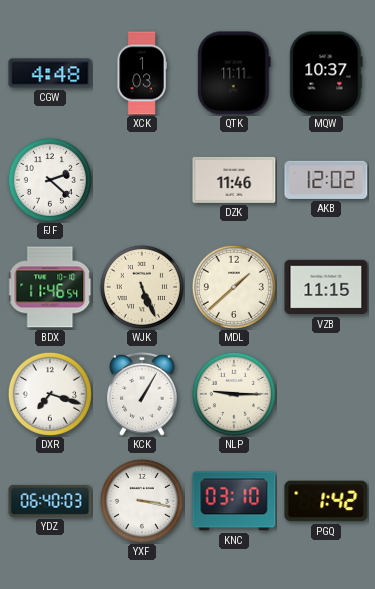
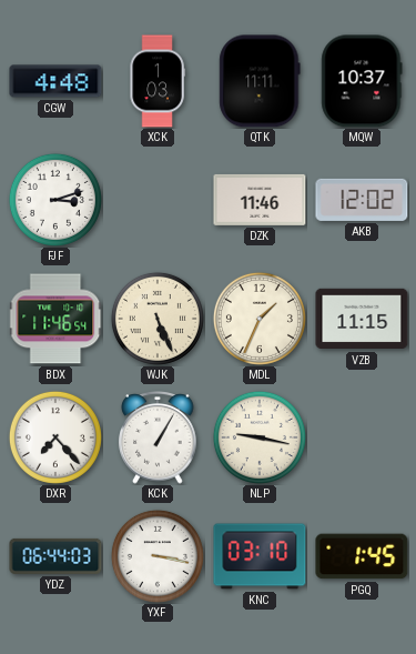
FJF: 2:22 -> 3:12
MDL: 1:38 -> 1:34
DXR: 7:18 -> 7:23
NLP: 9:15 -> 9:17
YDZ: 06:40 -> 06:44
PGQ: 1:42 -> 1:45
